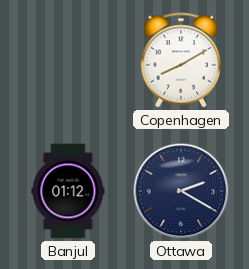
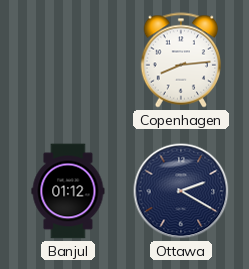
Copenhagen: 8:10 -> 8:14
